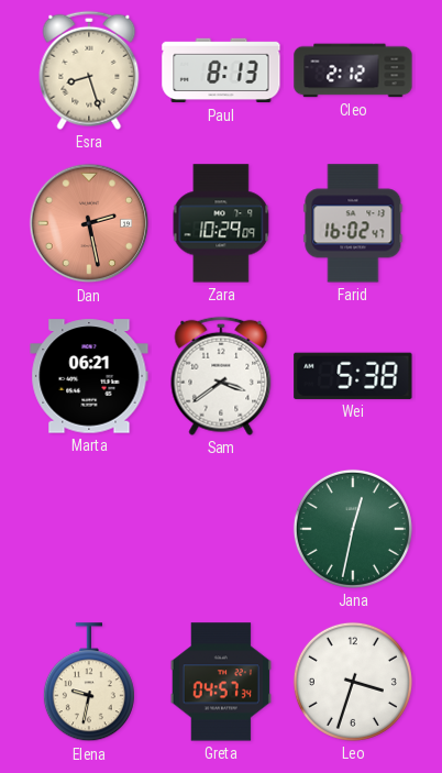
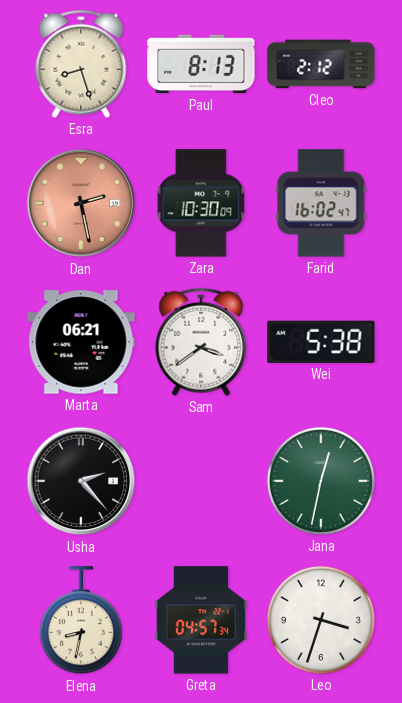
Zara: 10:29 -> 10:30
Usha: none -> 2:23
Elena: 9:32 -> 8:32
